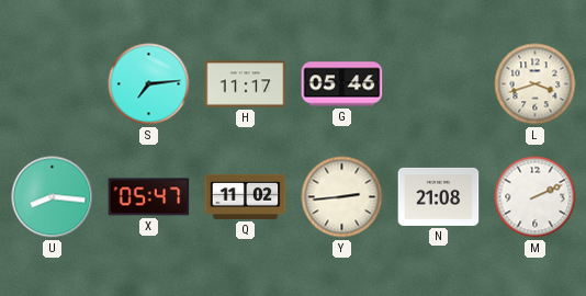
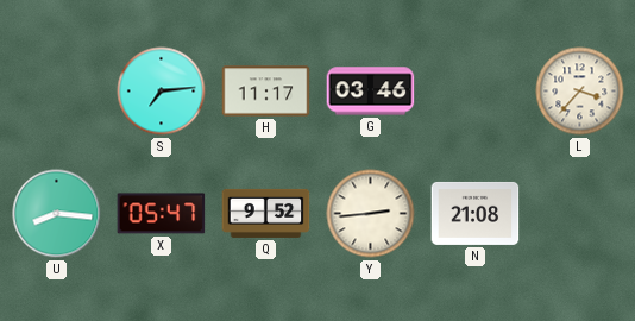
G: 05:46 -> 03:46
L: 3:42 -> 3:37
Q: 11:02 -> 9:52
M: 2:11 -> none
